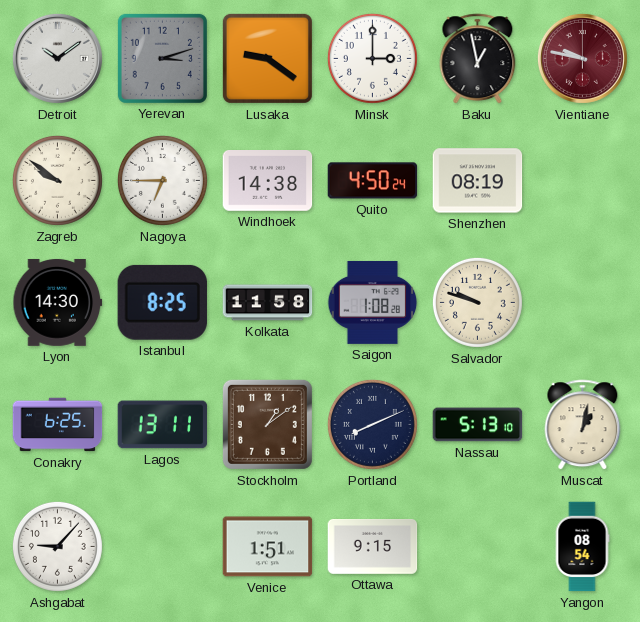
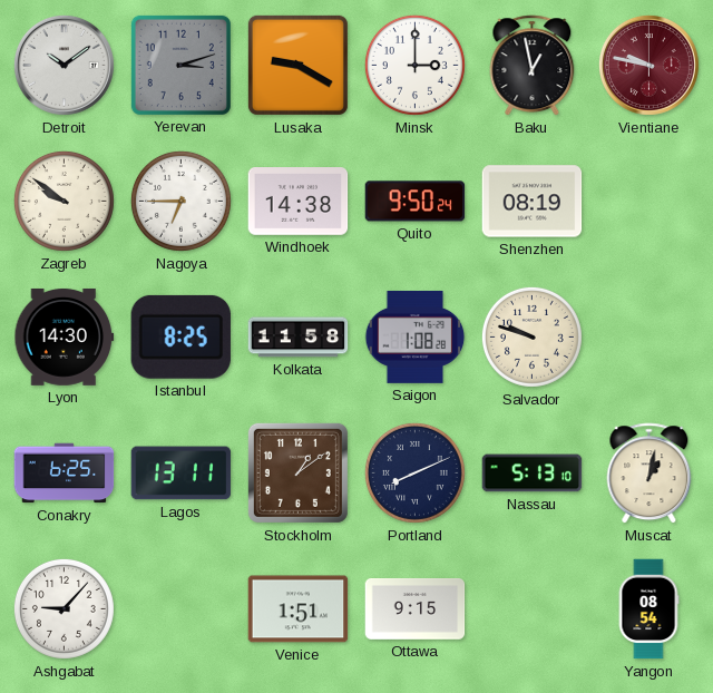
Lusaka: 9:21 -> 9:20
Quito: 4:50 -> 9:50
